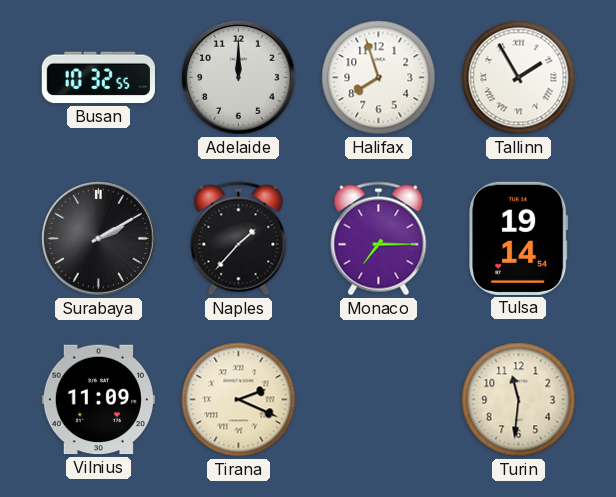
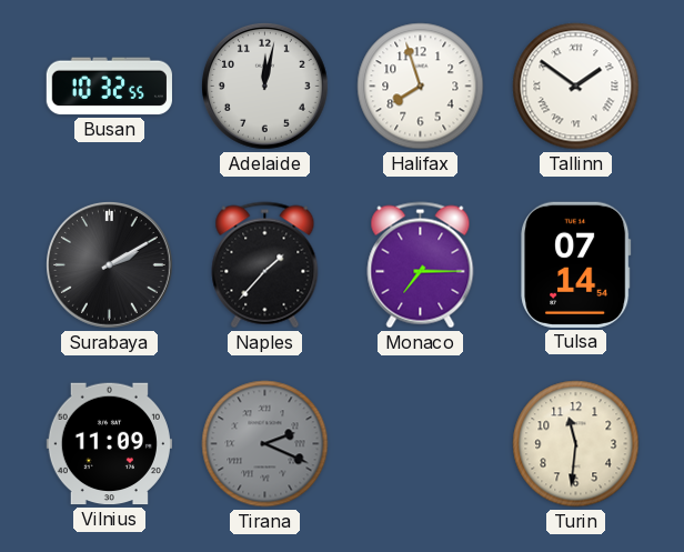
Adelaide: 12:00 -> 12:02
Tallinn: 1:55 -> 1:51
Tulsa: 19:14 -> 07:14
Tirana dial: cream -> grey
